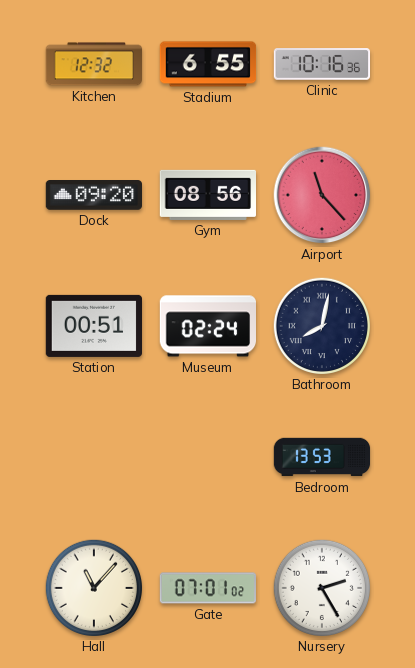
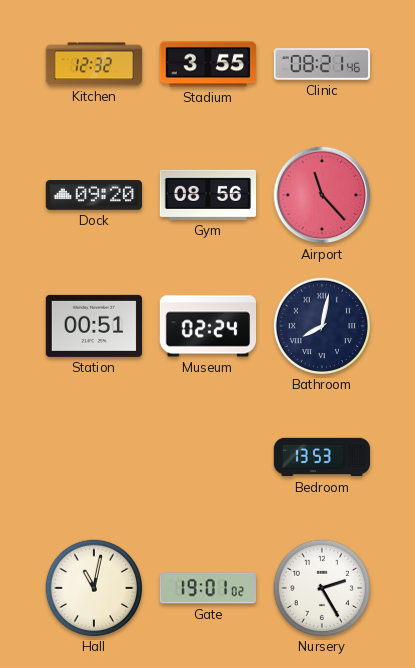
Stadium: 6:55 -> 3:55
Clinic: 10:16 -> 08:21
Hall: 11:07 -> 11:02
Gate: 07:01 -> 19:01
